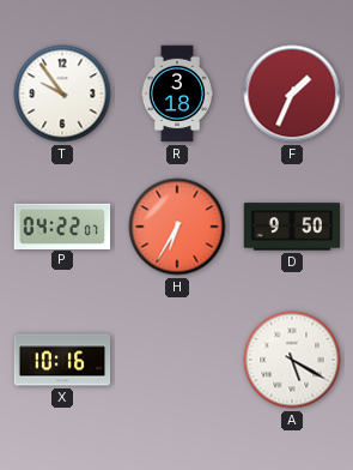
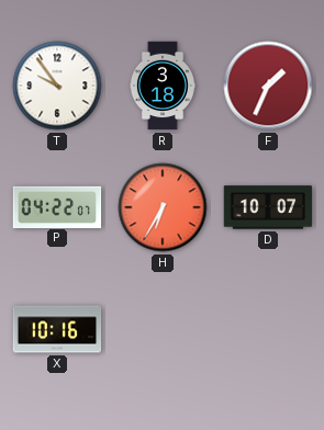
D: 9:50 -> 10:07
A: 5:20 -> none
